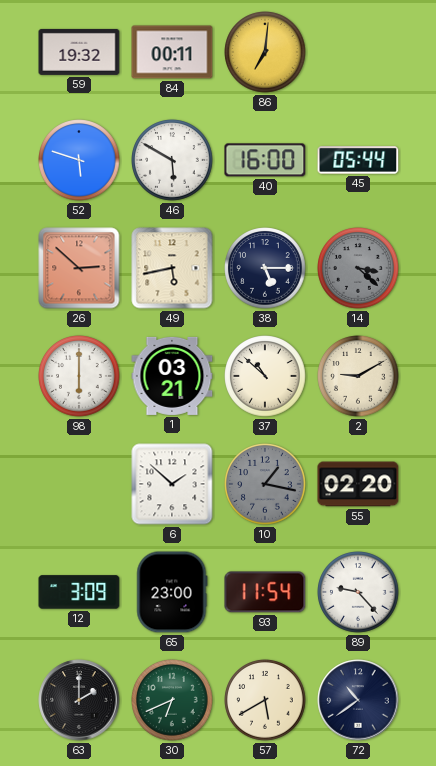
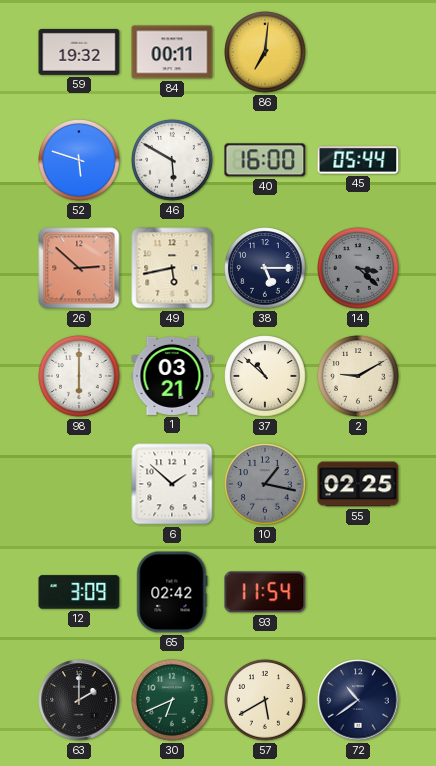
55: 02:20 -> 02:25
65: 23:00 -> 02:42
89: 9:23 -> none
